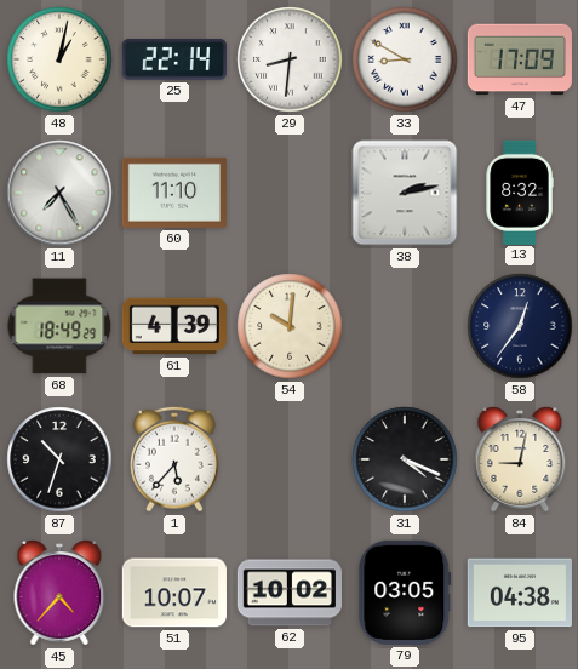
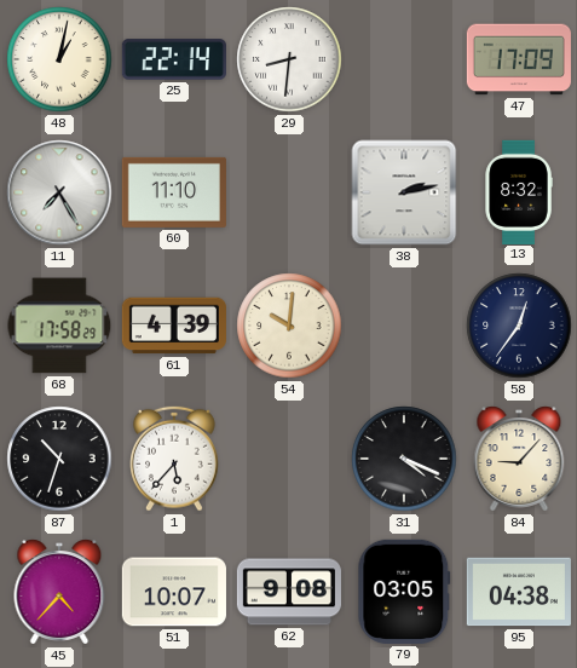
33: 8:50 -> none
68: 18:49 -> 17:58
84: 9:02 -> 9:07
62: 10:02 -> 9:08
